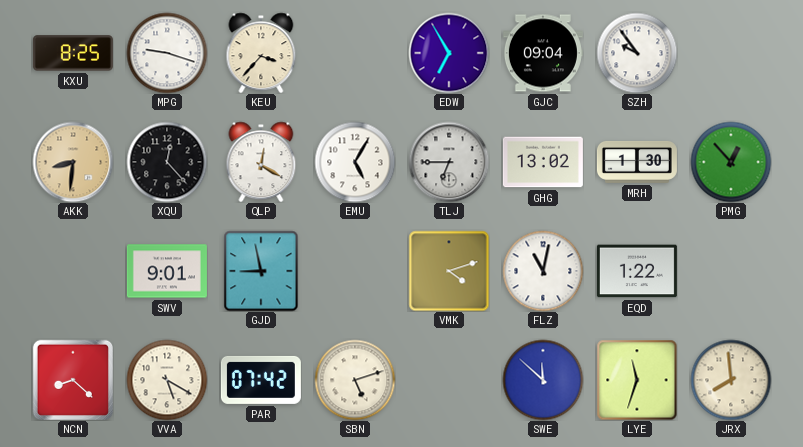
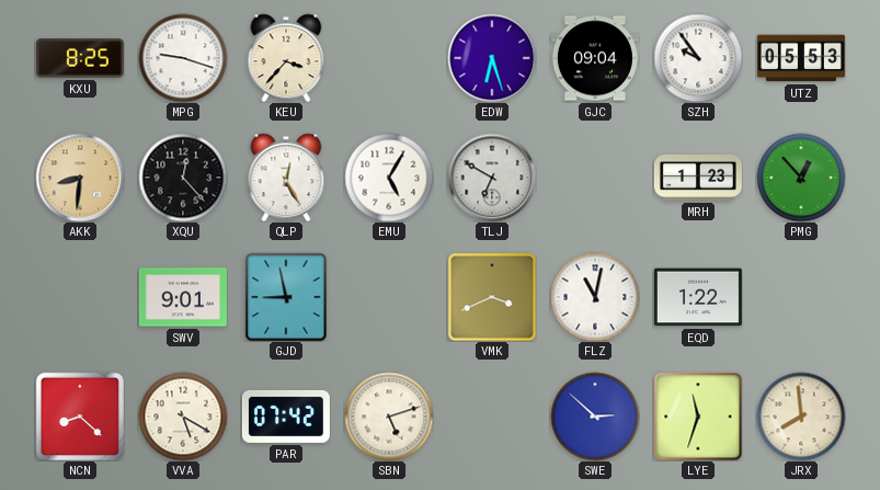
EDW: 6:55 -> 6:27
UTZ: none -> 05:53
QLP: 12:20 -> 12:25
TLJ: 6:45 -> 6:50
GHG: 13:02 -> none
MRH: 1:30 -> 1:23
VMK: 4:12 -> 3:41
SWE: 11:52 -> 2:52
